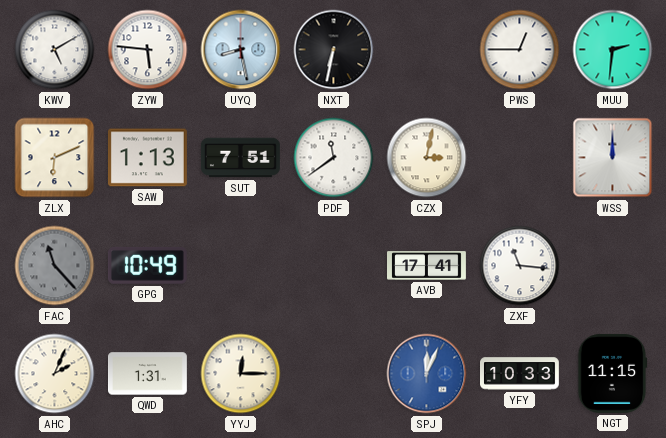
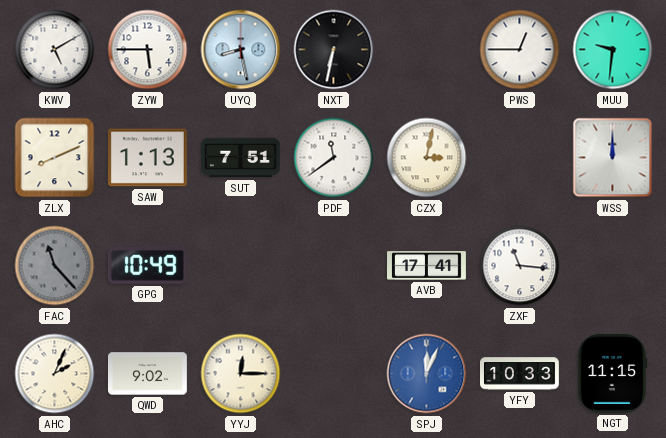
ZYW: 5:46 -> 5:45
MUU: 2:31 -> 9:31
ZLX: 6:11 -> 8:11
QWD: 1:31 -> 9:02
